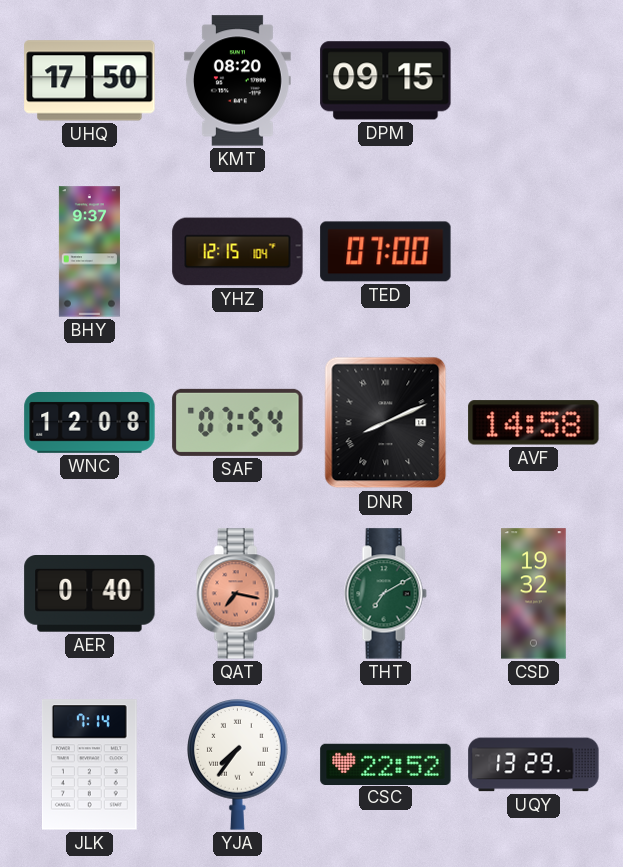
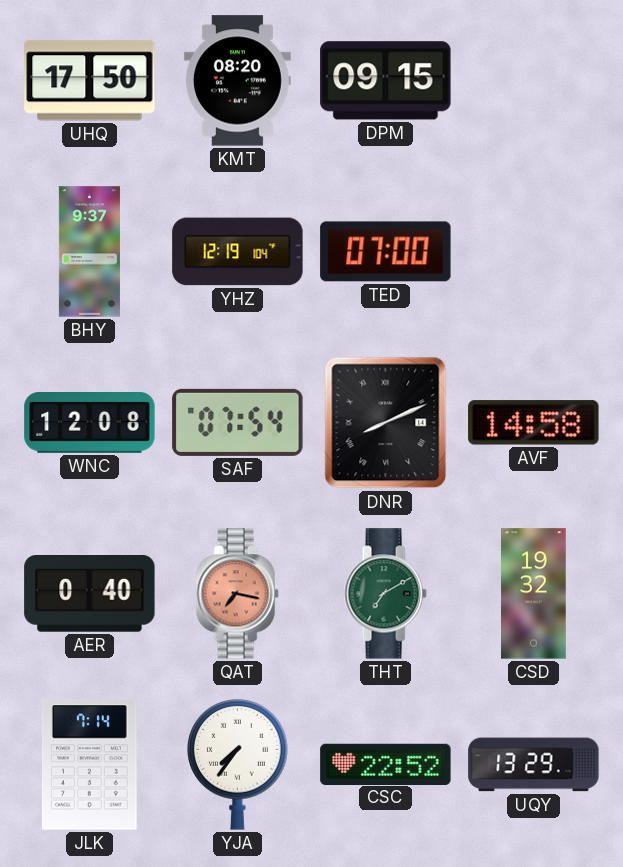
YHZ: 12:15 -> 12:19
